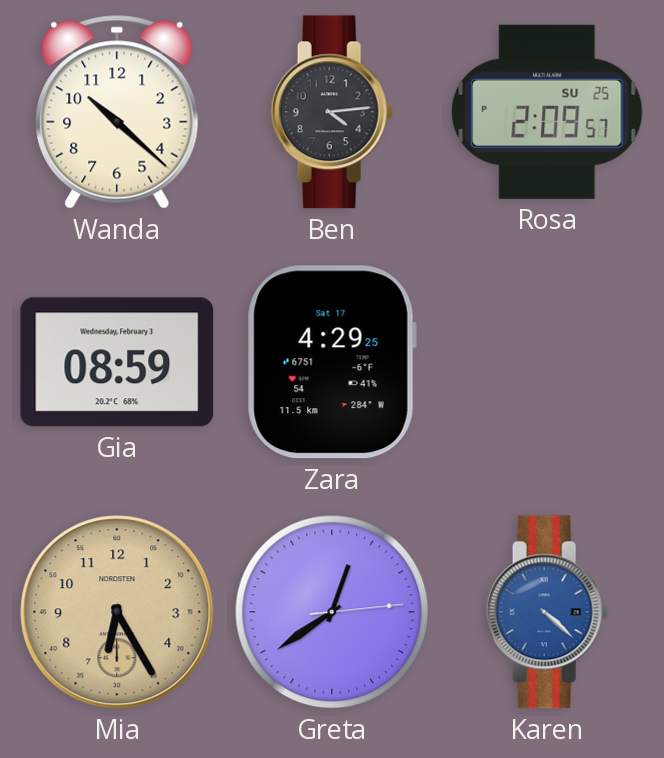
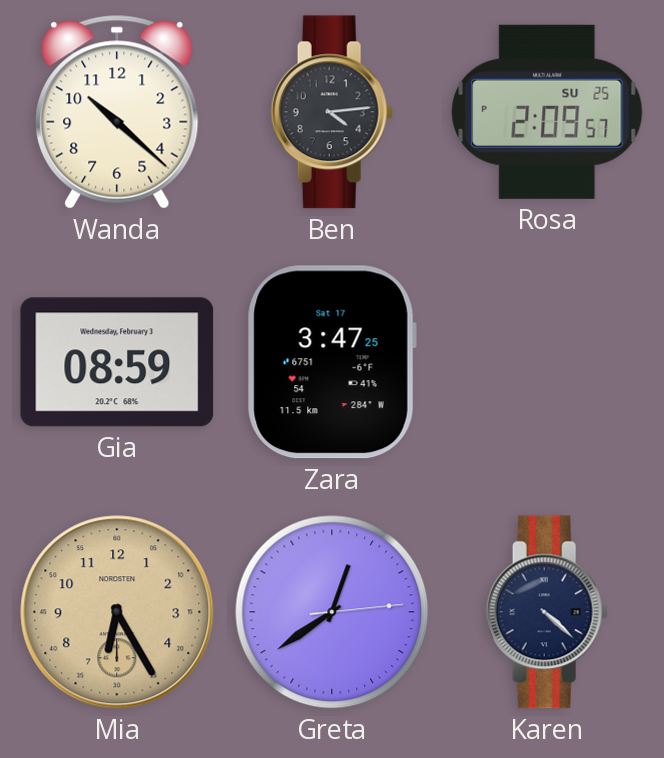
Zara: 4:29 -> 3:47
Karen dial: blue -> navy
